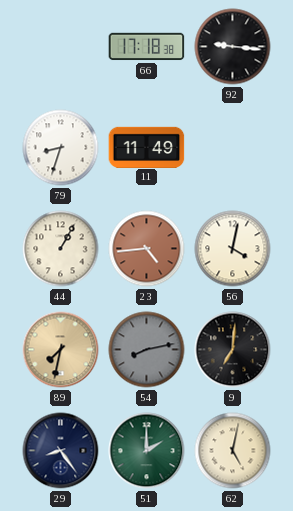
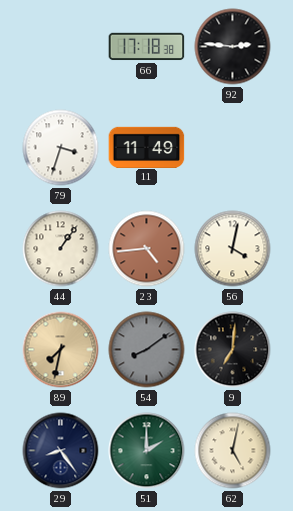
92: 9:16 -> 2:46
79: 8:33 -> 3:33
44: 1:05 -> 1:06
54: 8:13 -> 8:09
